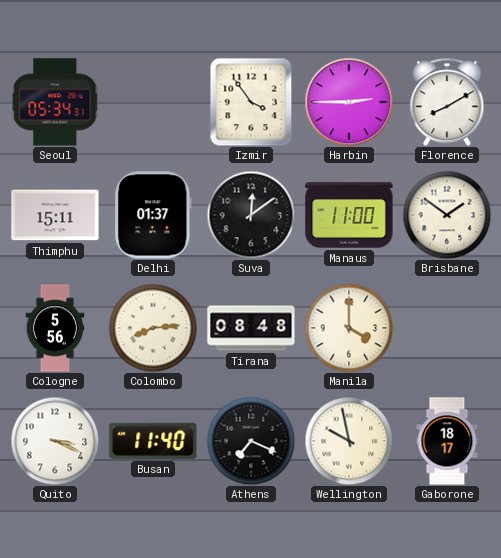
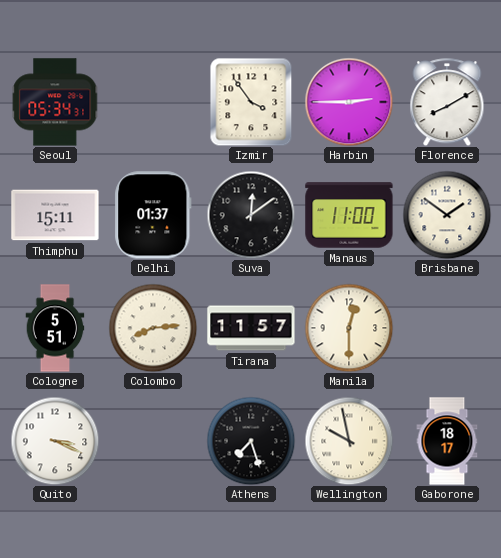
Cologne: 5:56 -> 5:51
Tirana: 08:48 -> 11:57
Manila: 4:00 -> 12:30
Busan: 11:40 -> none
Athens: 7:19 -> 7:27
